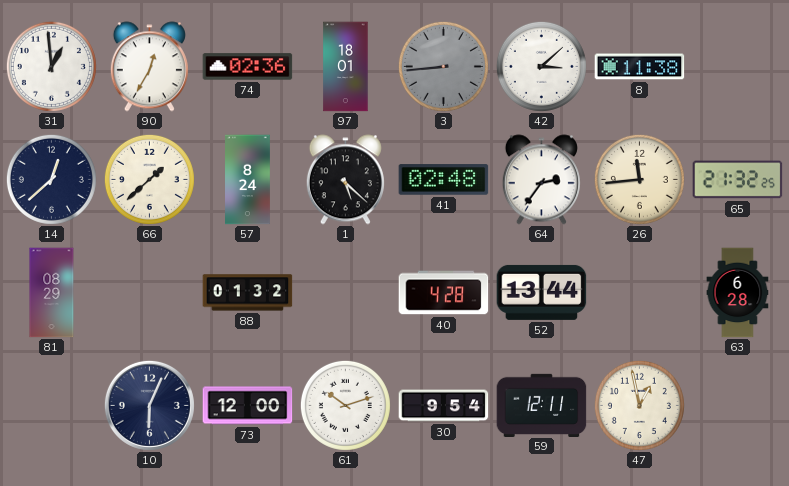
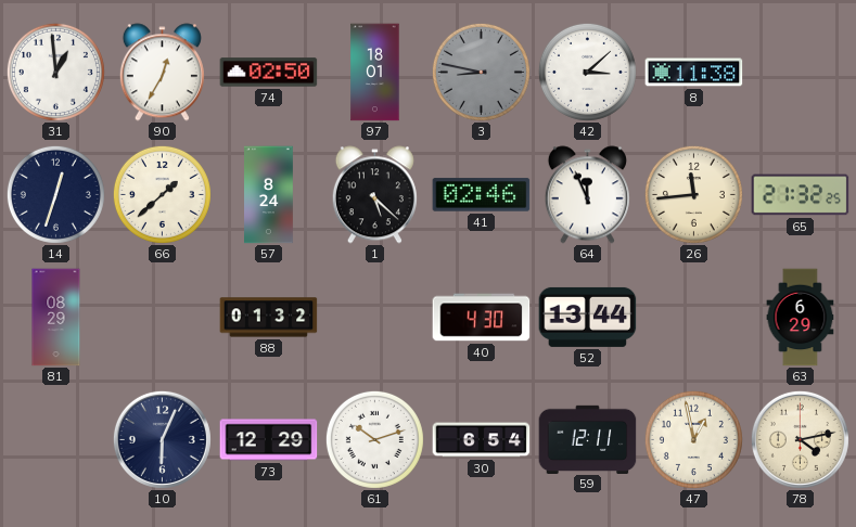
74: 02:36 -> 02:50
3: 8:44 -> 8:47
14: 12:38 -> 12:33
41: 02:48 -> 02:46
64: 2:36 -> 11:56
40: 4:28 -> 4:30
63: 6:28 -> 6:29
73: 12:00 -> 12:29
30: 9:54 -> 6:54
78: none -> 4:13
